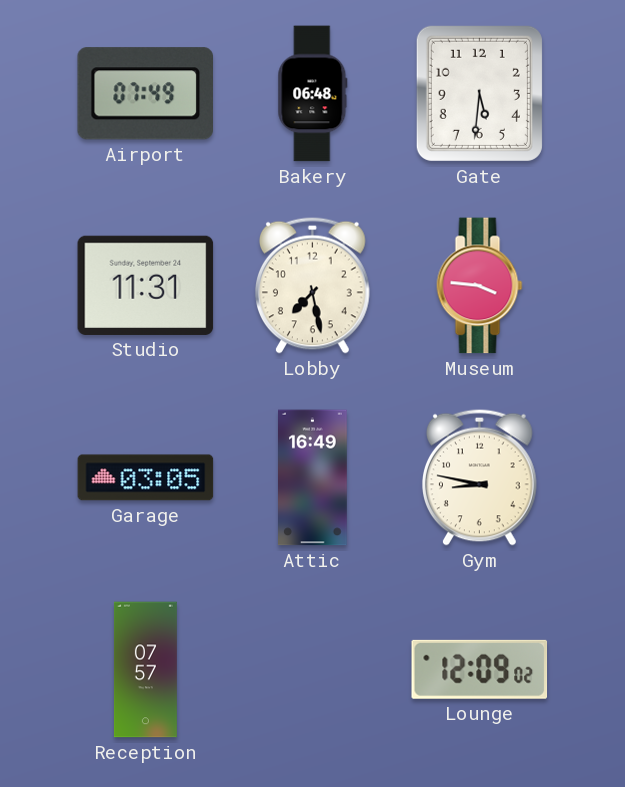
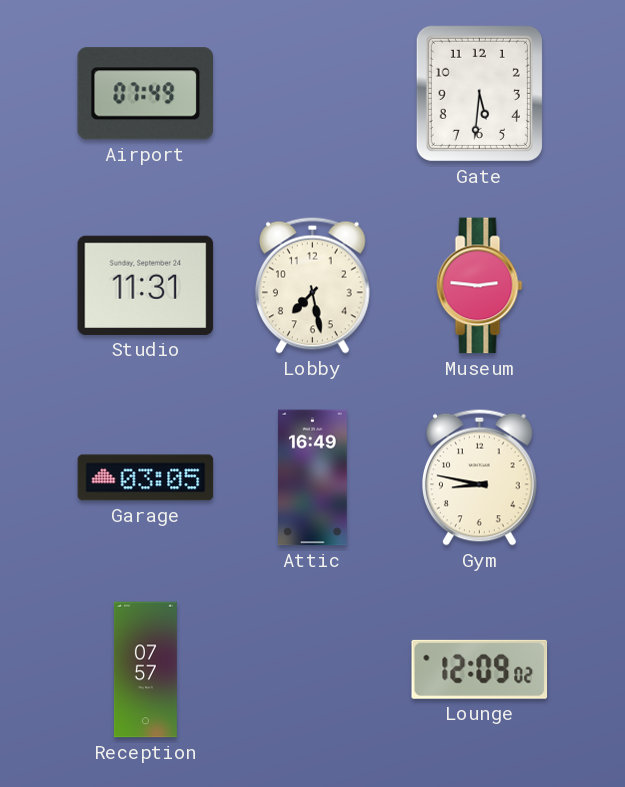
Bakery: 06:48 -> none
Museum: 3:46 -> 2:46
